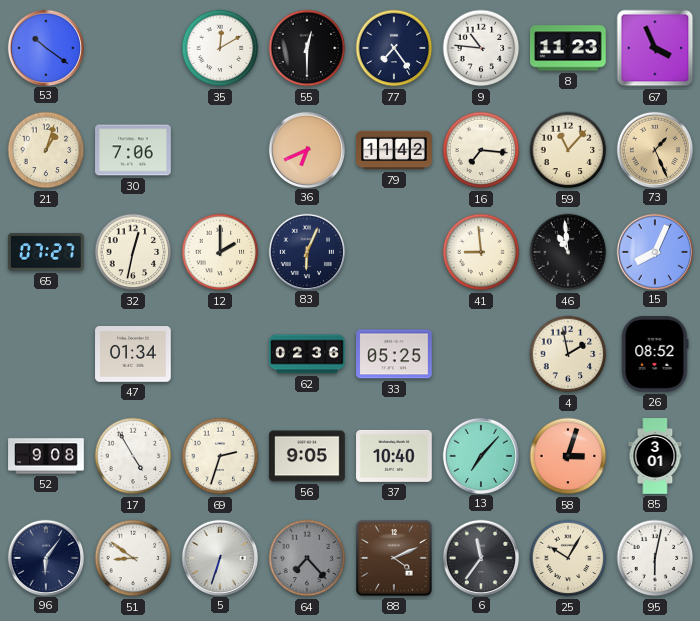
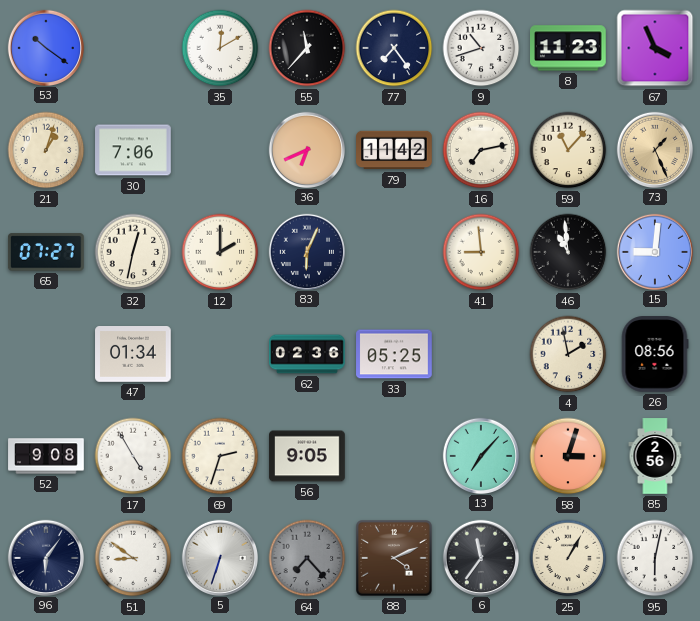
55: 12:30 -> 11:37
9: 10:46 -> 10:42
16: 7:16 -> 7:13
15: 8:04 -> 9:01
26: 08:52 -> 08:56
37: 10:40 -> none
85: 3:01 -> 2:56
25: 10:05 -> 1:05
